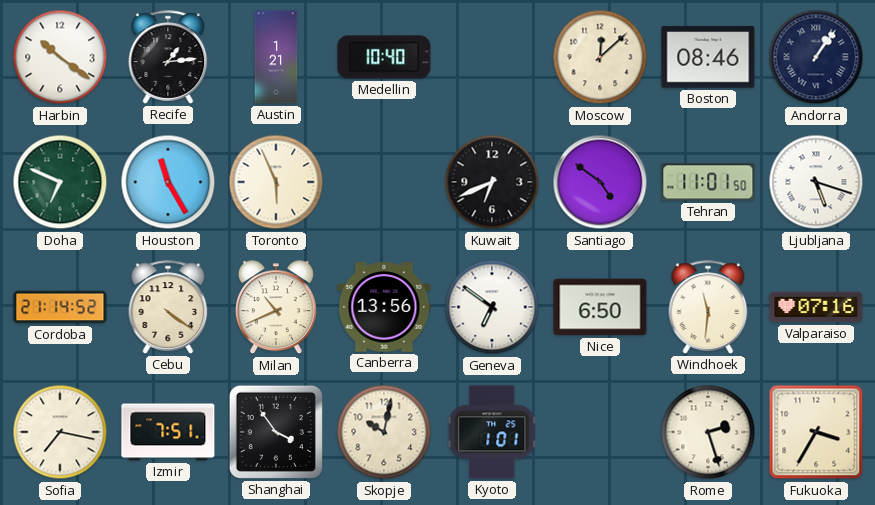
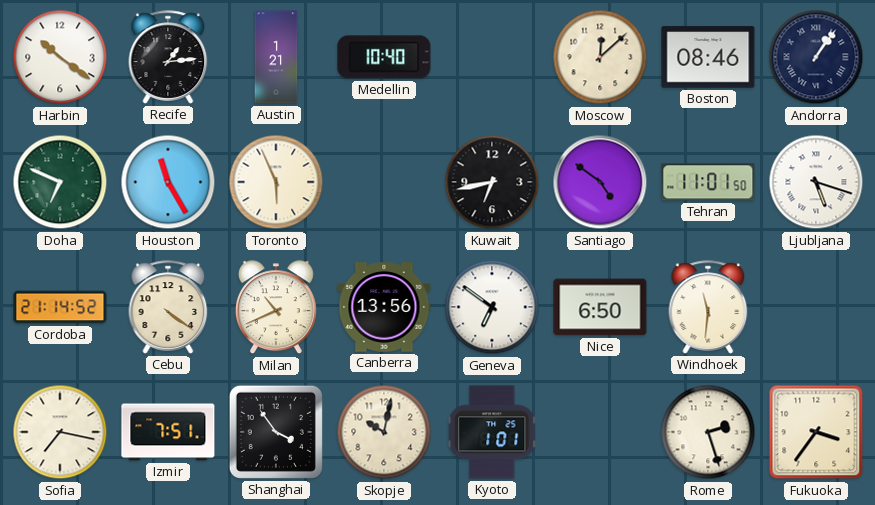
Kuwait: 6:41 -> 6:43
Valparaiso: 07:16 -> none
Fukuoka: 3:35 -> 3:36
